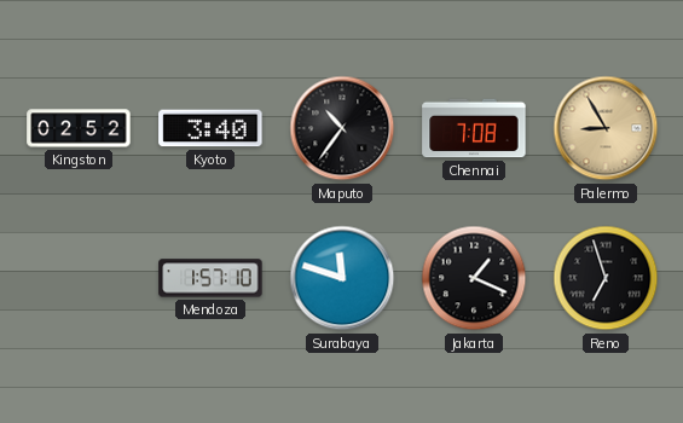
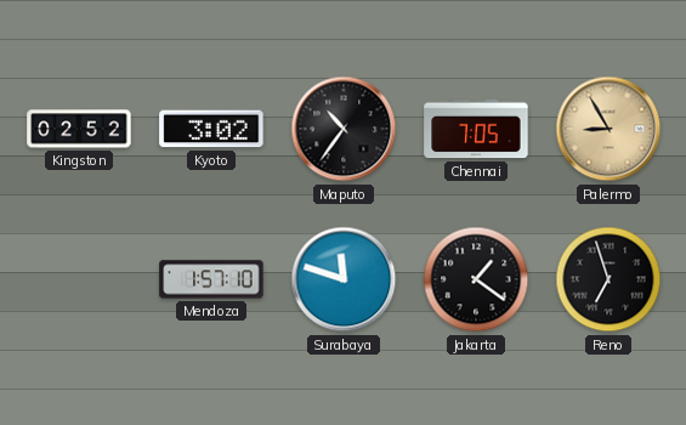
Kyoto: 3:40 -> 3:02
Chennai: 7:08 -> 7:05
Jakarta: 1:19 -> 1:21
